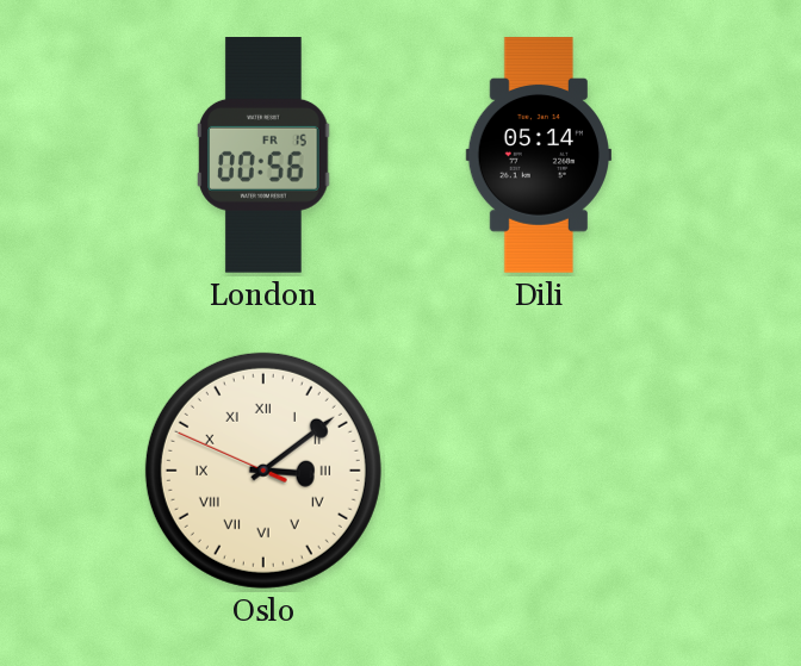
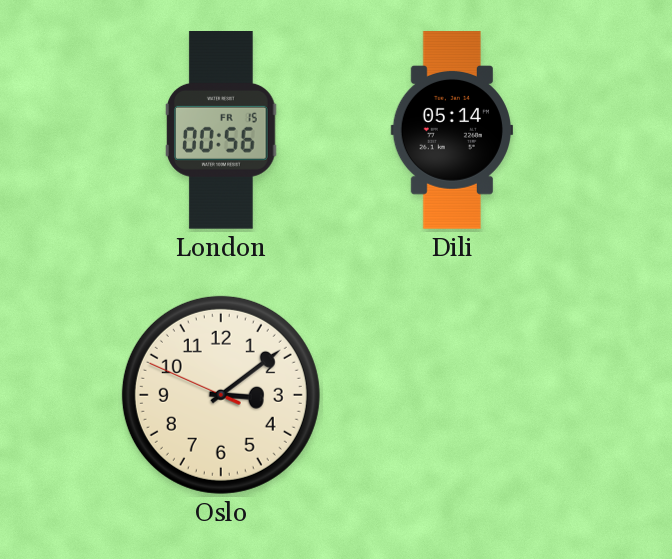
Oslo numerals: Roman -> Arabic
